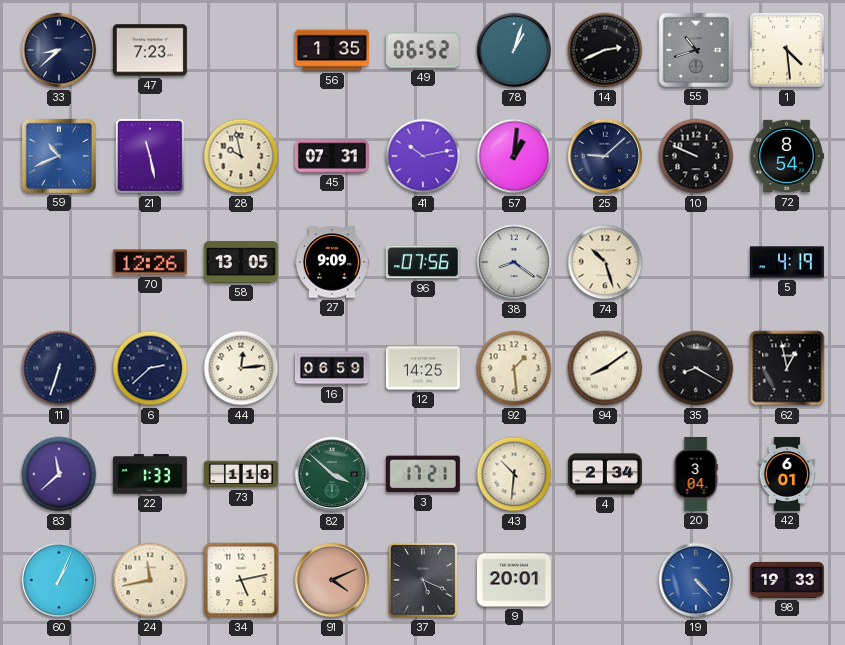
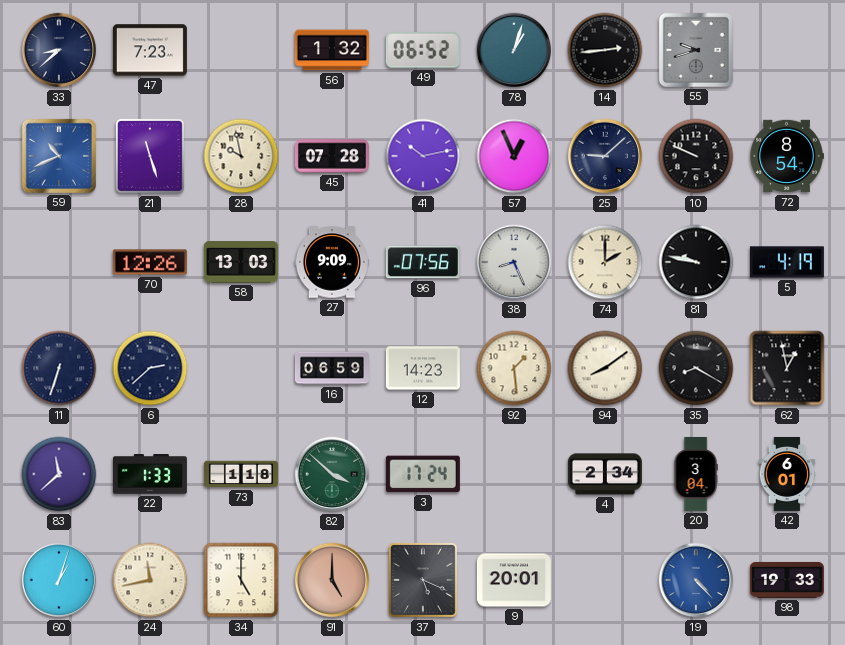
56: 1:35 -> 1:32
14: 2:41 -> 2:44
55: 10:42 -> 9:42
1: 4:29 -> none
21: 11:28 -> 11:27
45: 07:31 -> 07:28
57: 1:01 -> 12:56
58: 13:05 -> 13:03
38: 8:21 -> 8:26
74: 10:27 -> 2:00
81: none -> 9:47
44: 12:14 -> none
12: 14:25 -> 14:23
3: 17:21 -> 17:24
43: 10:31 -> none
60: 1:04 -> 1:03
34: 5:13 -> 5:00
91: 4:11 -> 5:00
